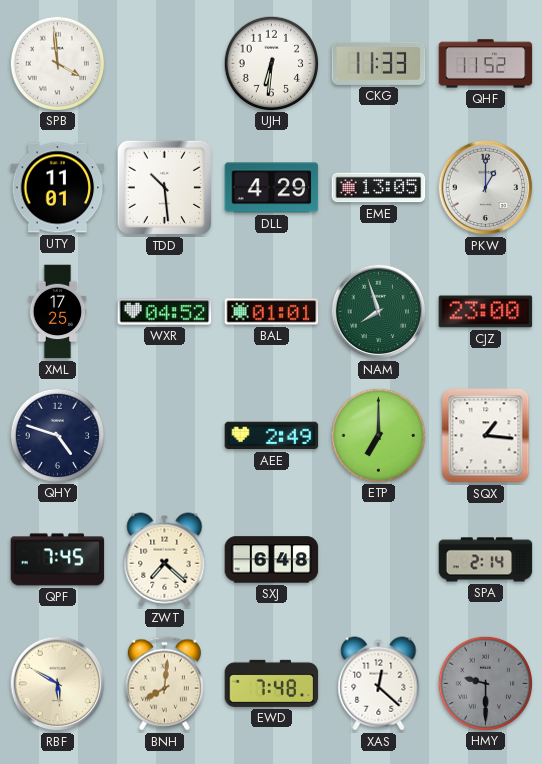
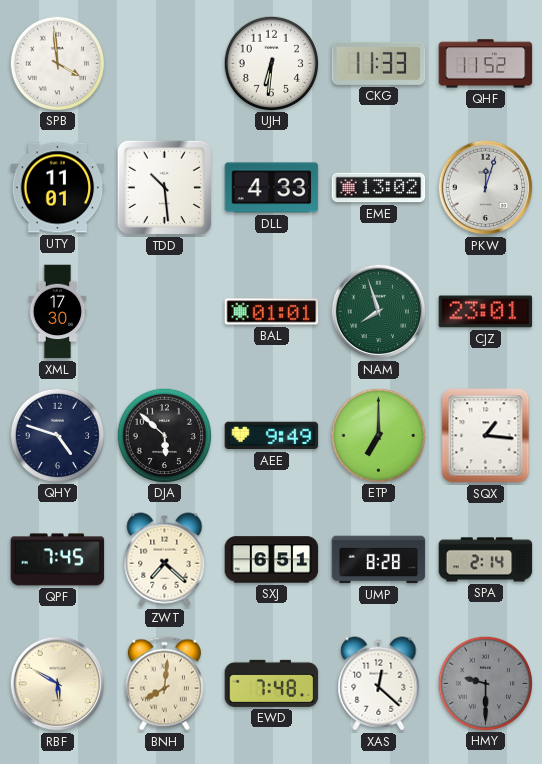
DLL: 4:29 -> 4:33
EME: 13:05 -> 13:02
PKW: 1:00 -> 12:03
XML: 17:25 -> 17:30
WXR: 04:52 -> none
CJZ: 23:00 -> 23:01
DJA: none -> 5:52
AEE: 2:49 -> 9:49
SXJ: 6:48 -> 6:51
UMP: none -> 8:28
